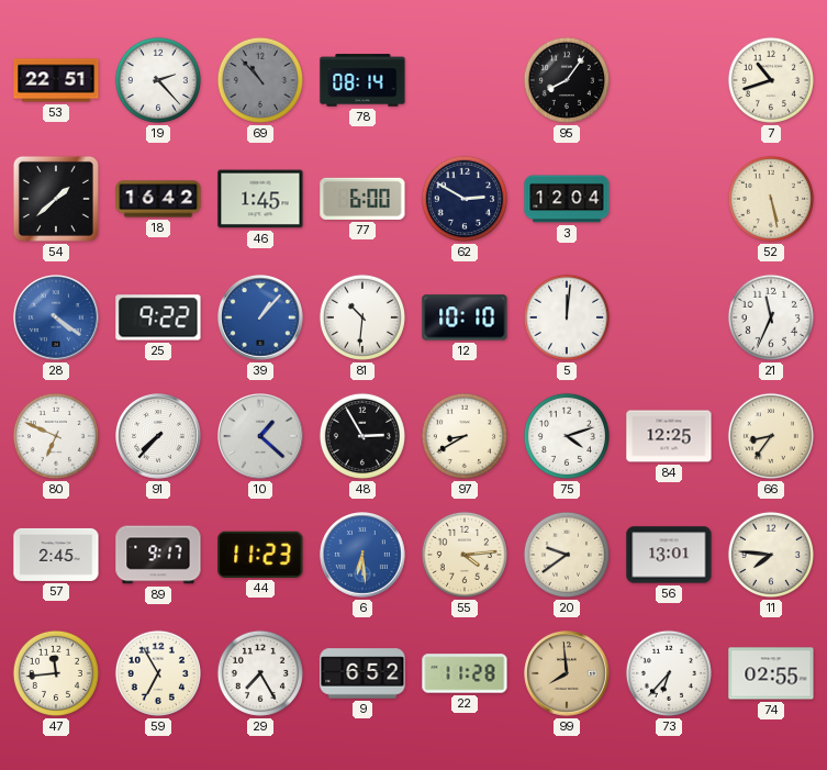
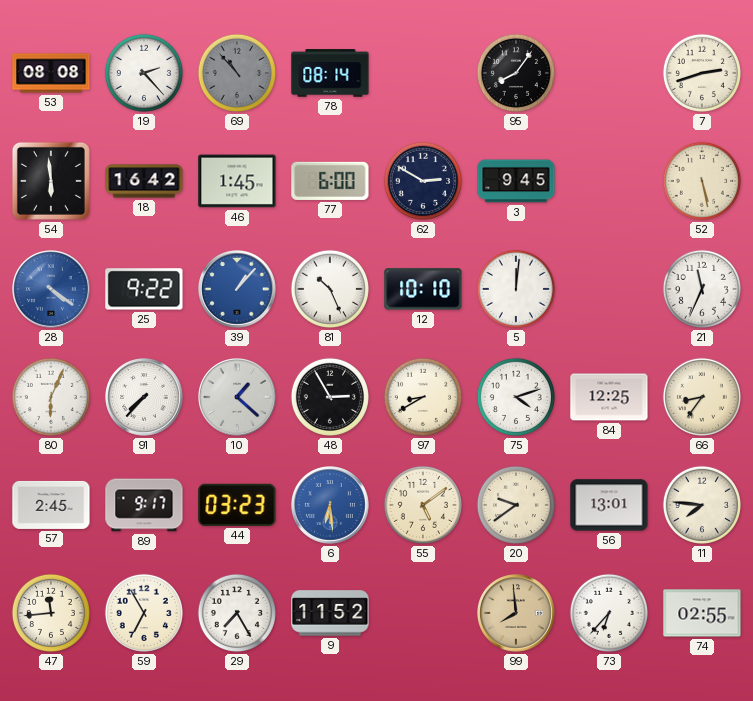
53: 22:51 -> 08:08
7: 10:42 -> 2:42
54: 1:38 -> 5:59
3: 12:04 -> 9:45
81: 10:31 -> 10:26
80: 6:49 -> 6:04
44: 11:23 -> 03:23
55: 4:14 -> 5:09
9: 6:52 -> 11:52
22: 11:28 -> none
